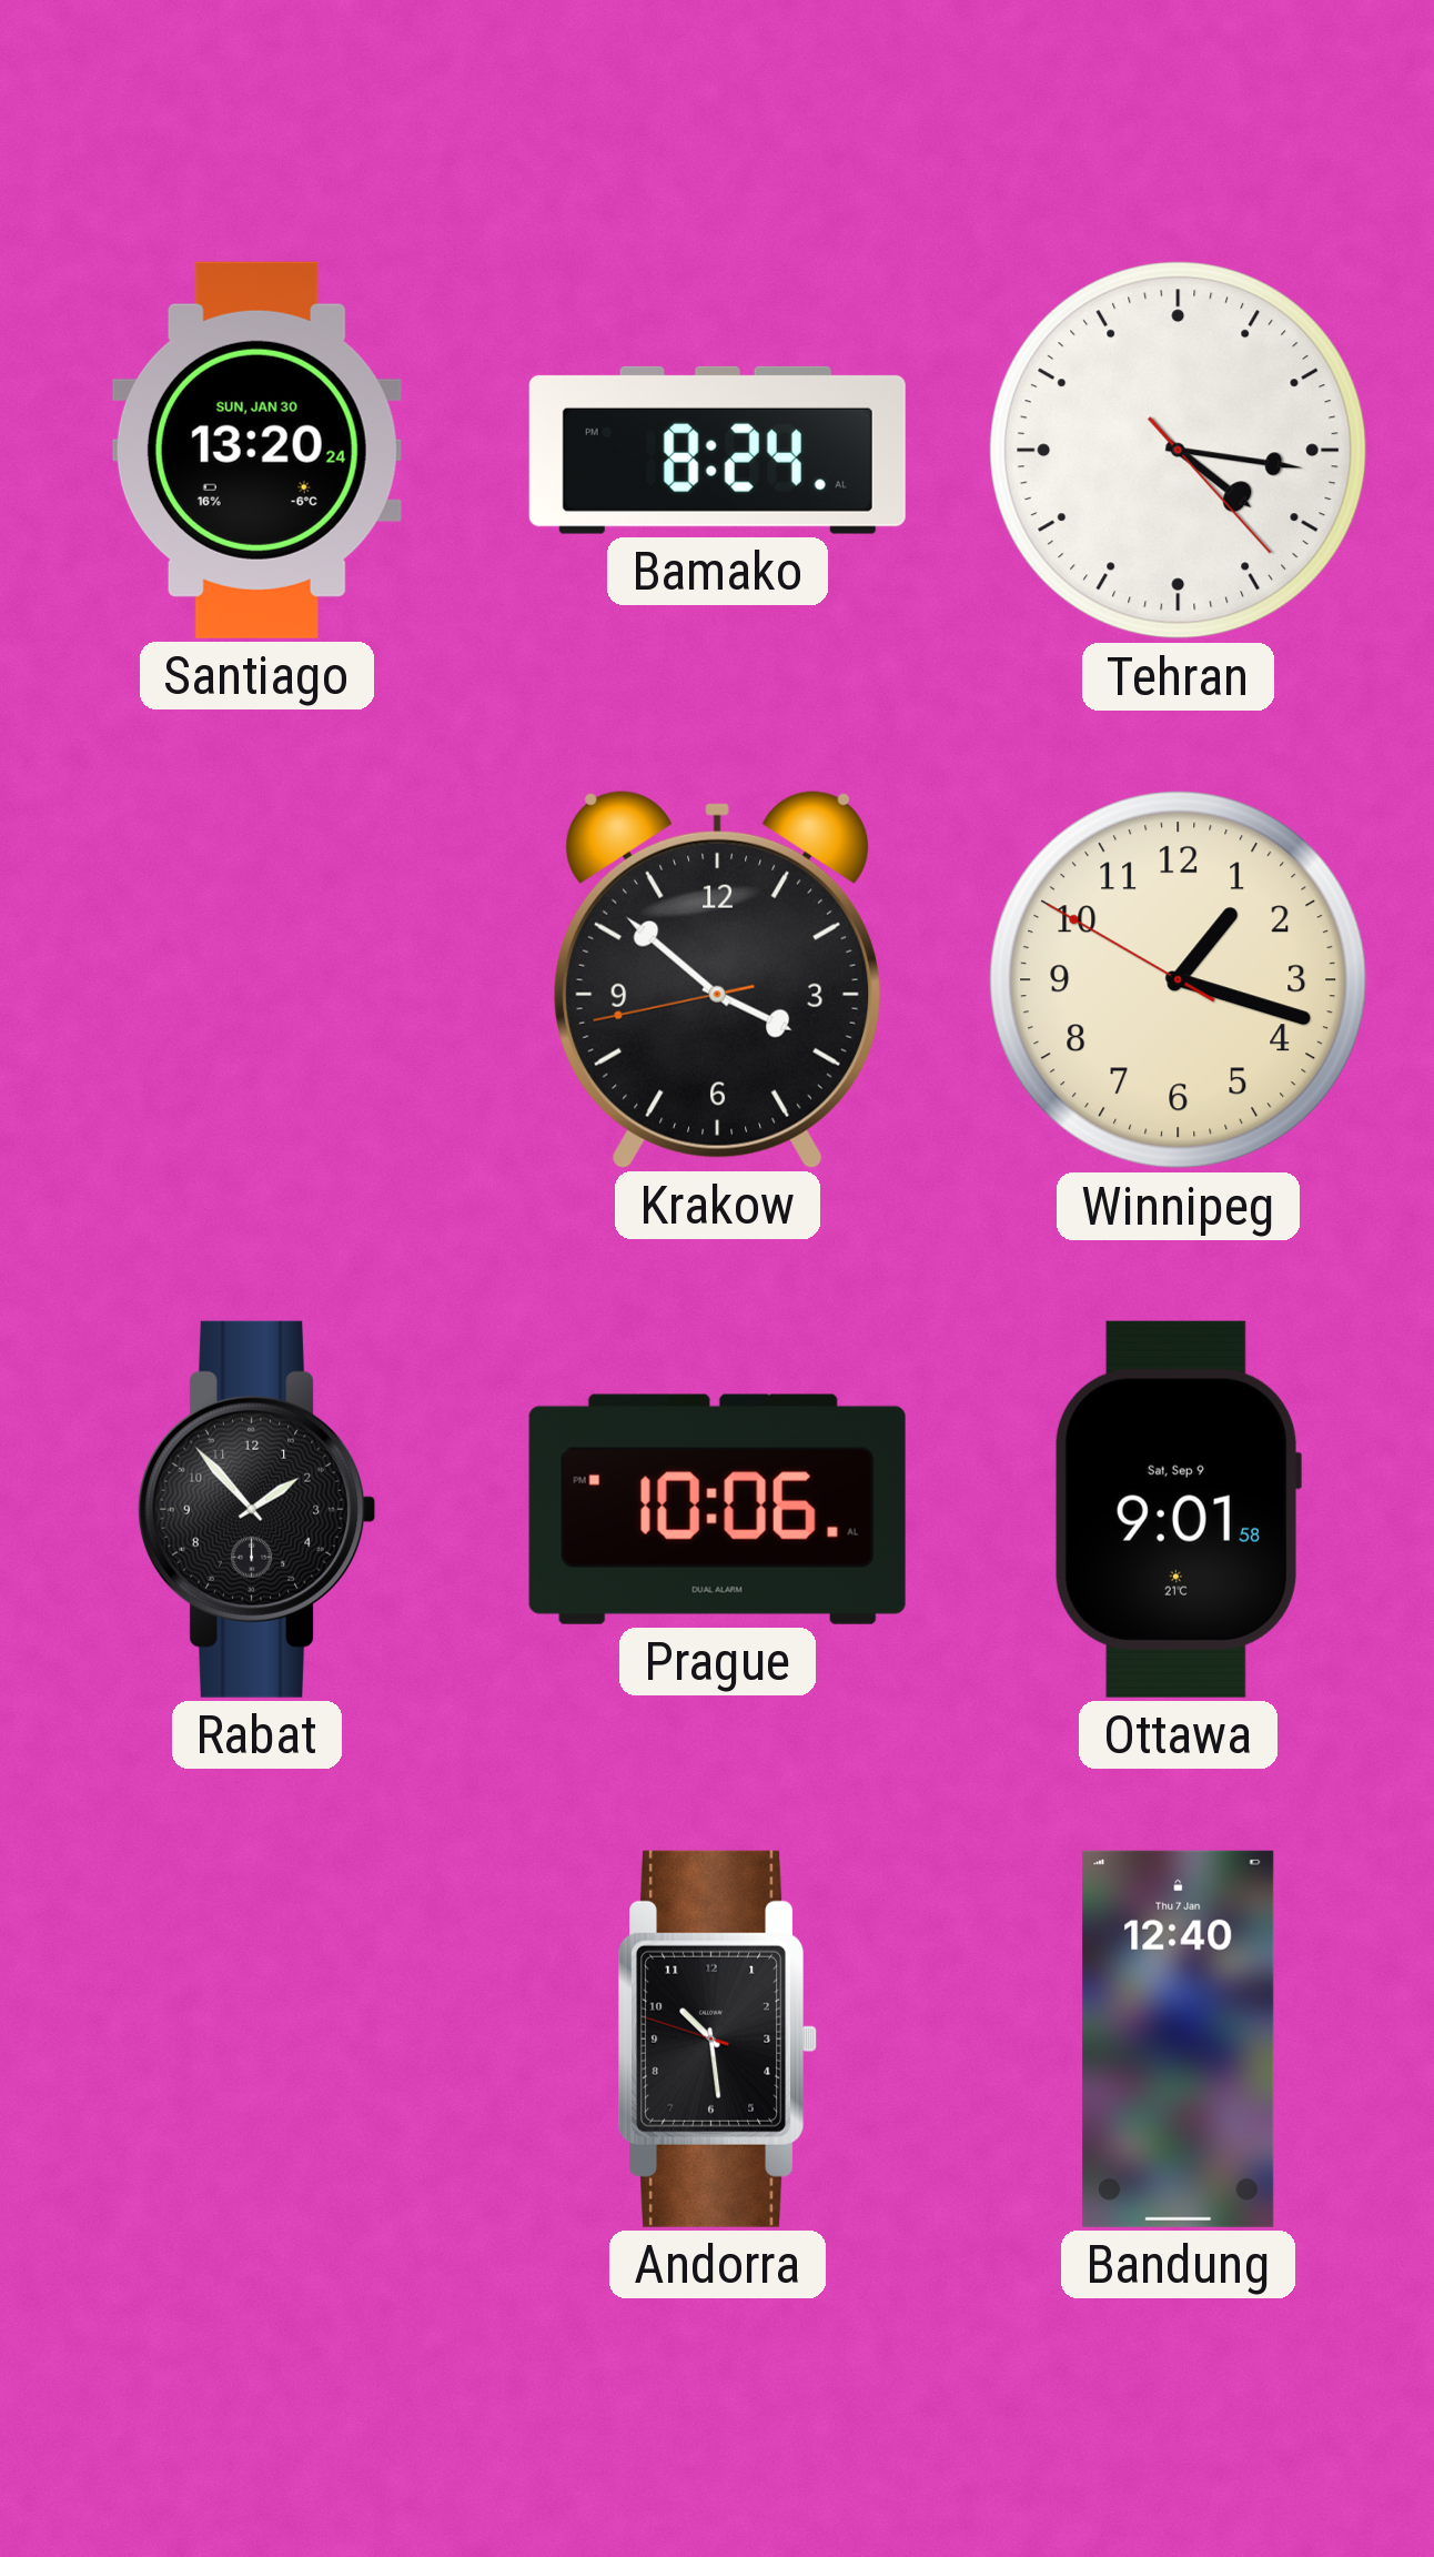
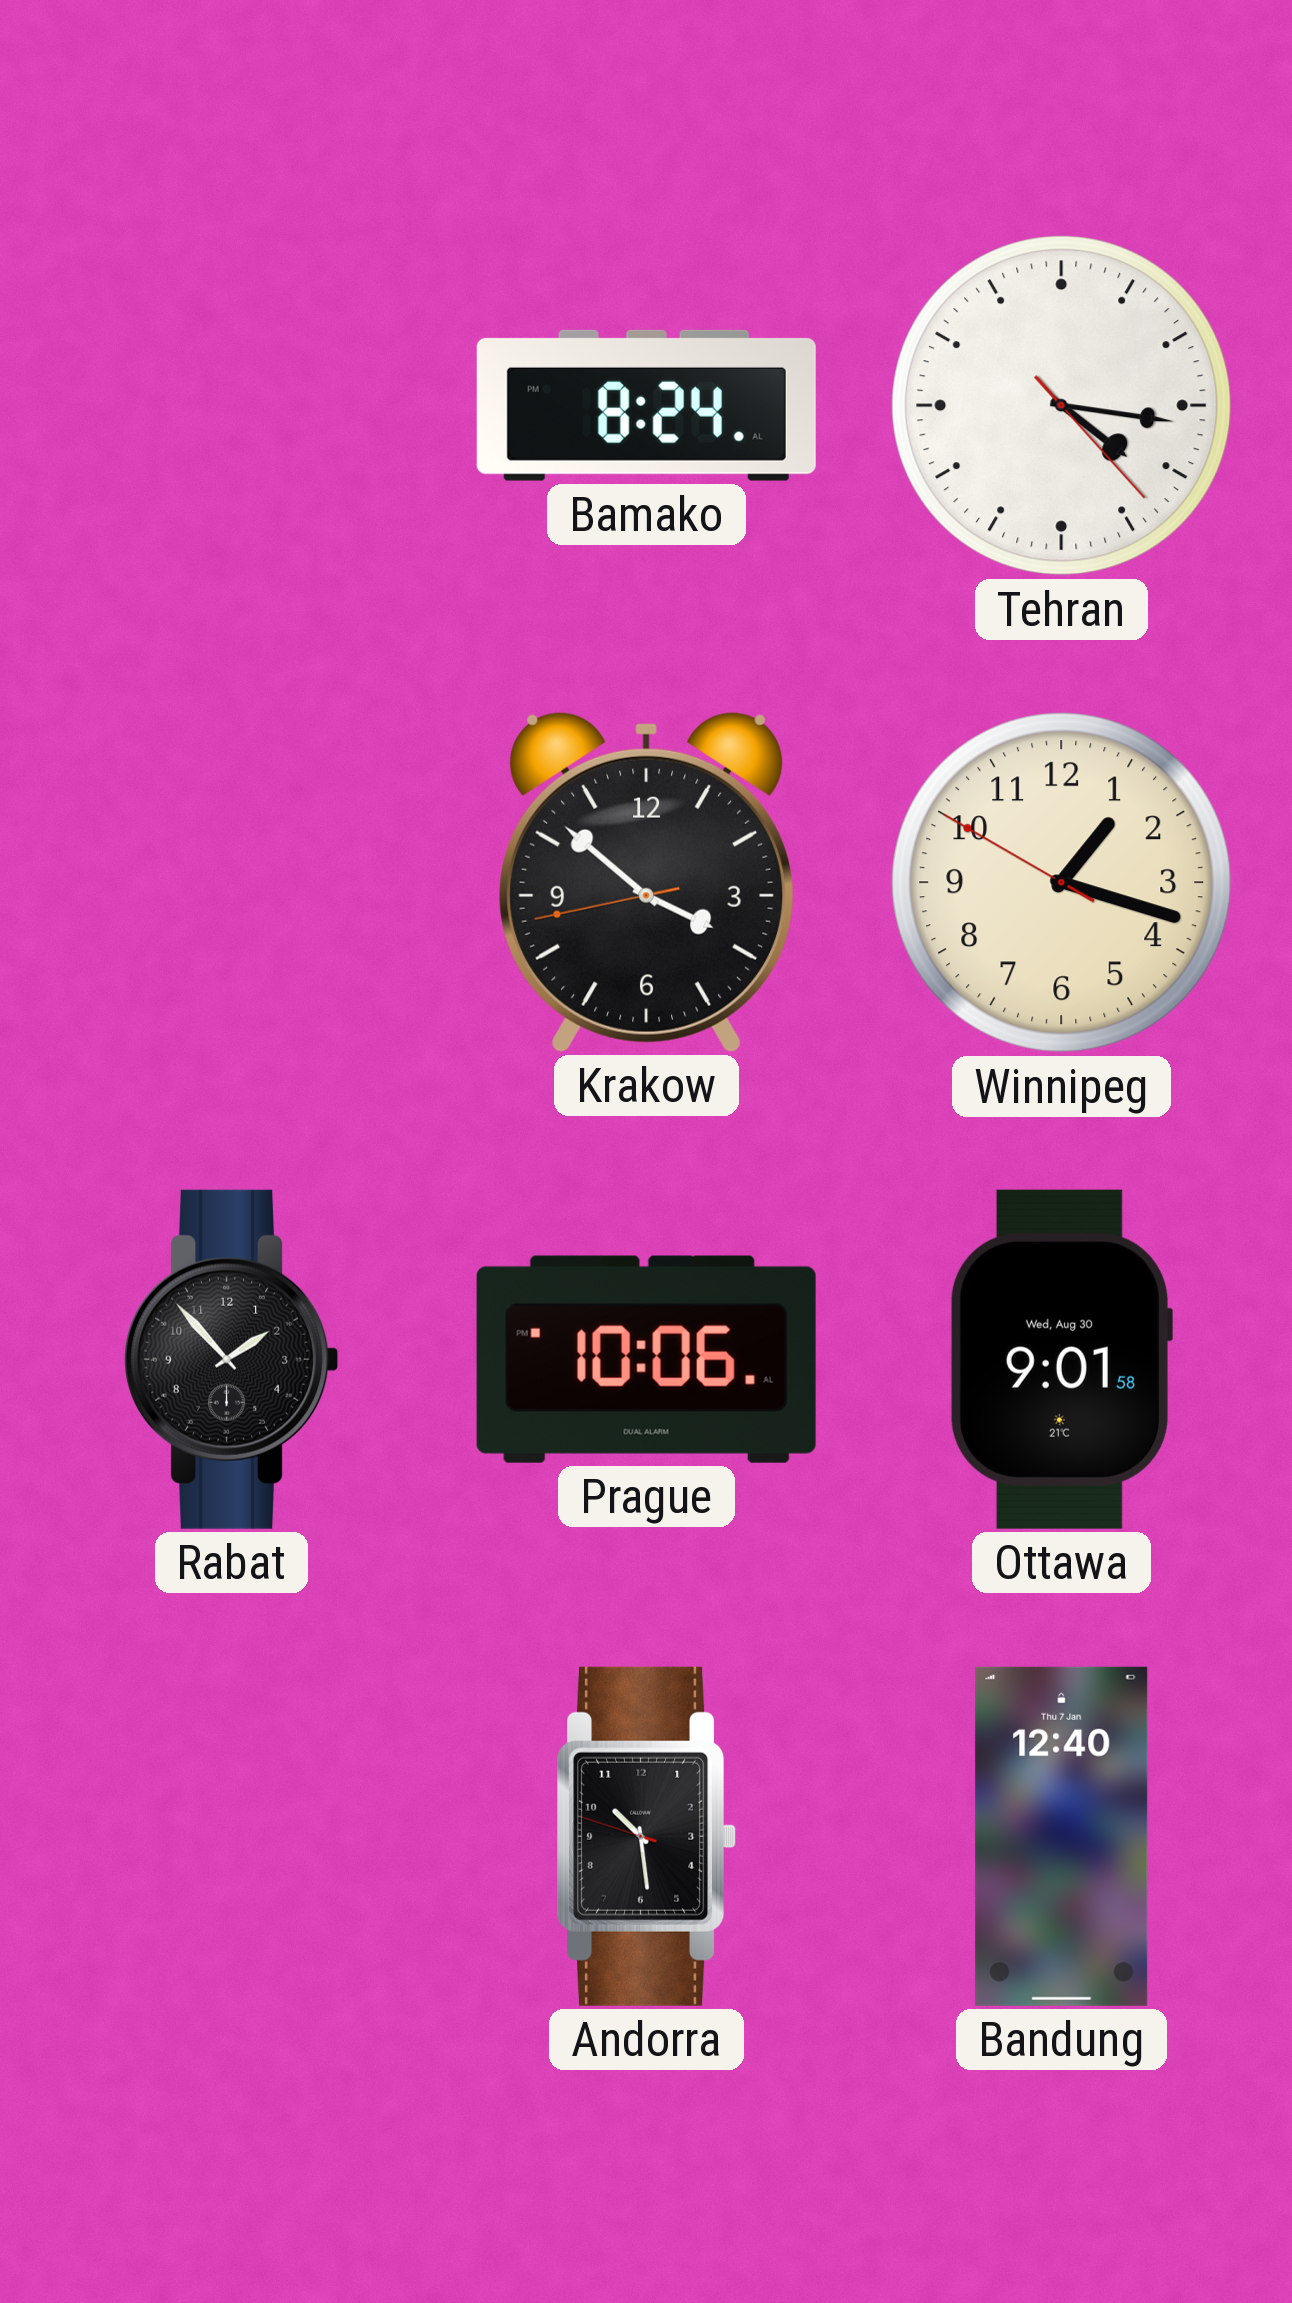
Santiago: 13:20 -> none
Ottawa date: Sat, Sep 9 -> Wed, Aug 30
